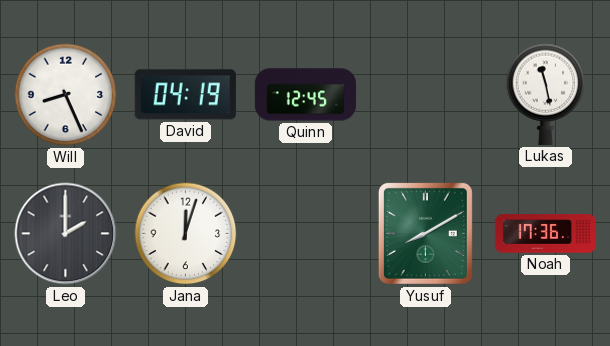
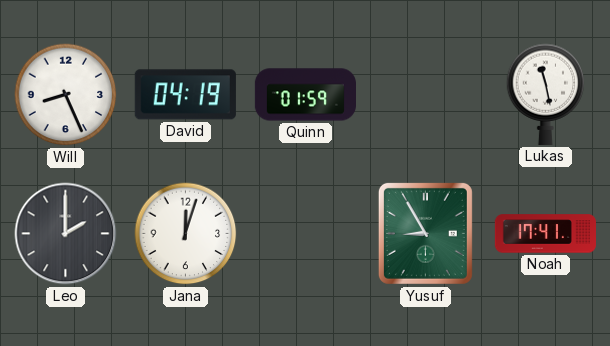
Quinn: 12:45 -> 01:59
Yusuf: 8:10 -> 8:55
Noah: 17:36 -> 17:41
